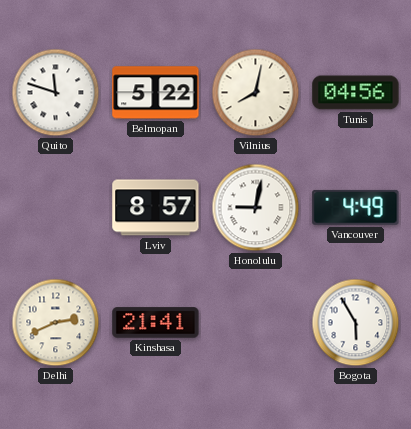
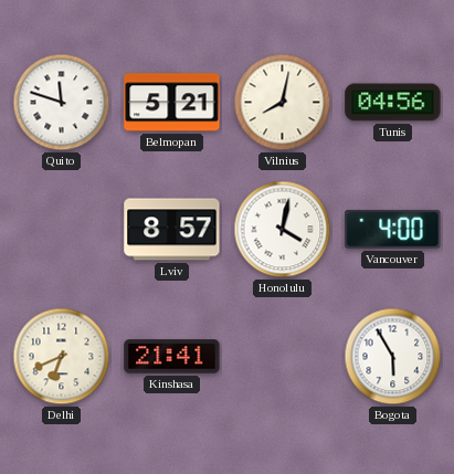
Belmopan: 5:22 -> 5:21
Honolulu: 9:02 -> 4:02
Vancouver: 4:49 -> 4:00
Delhi: 2:41 -> 6:41
